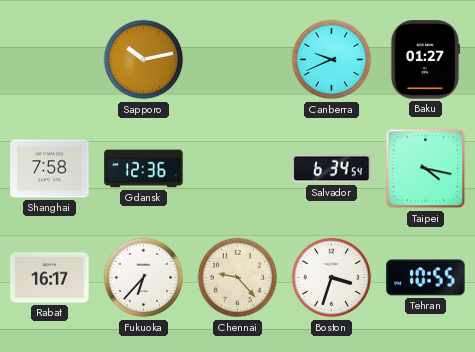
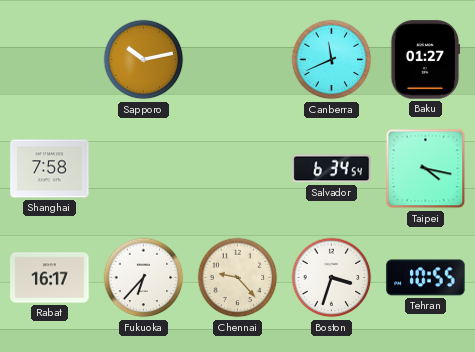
Canberra: 9:41 -> 11:41
Gdansk: 12:36 -> none
